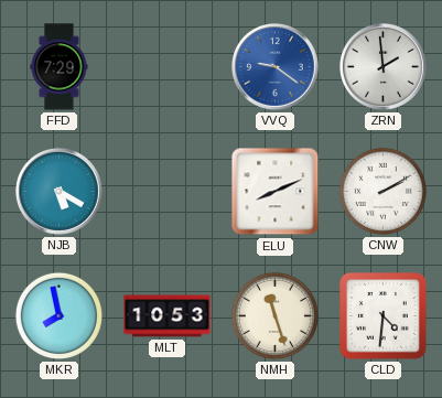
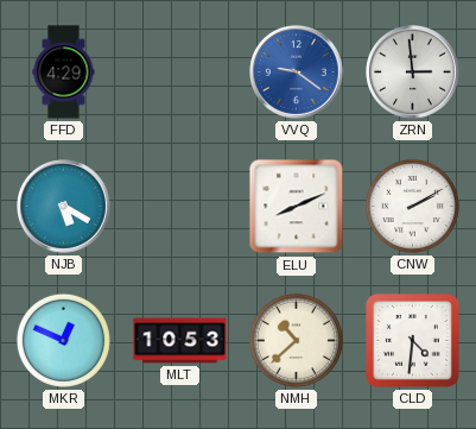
FFD: 7:29 -> 4:29
ZRN: 1:59 -> 2:59
MKR: 7:58 -> 12:49
NMH: 11:27 -> 10:38
